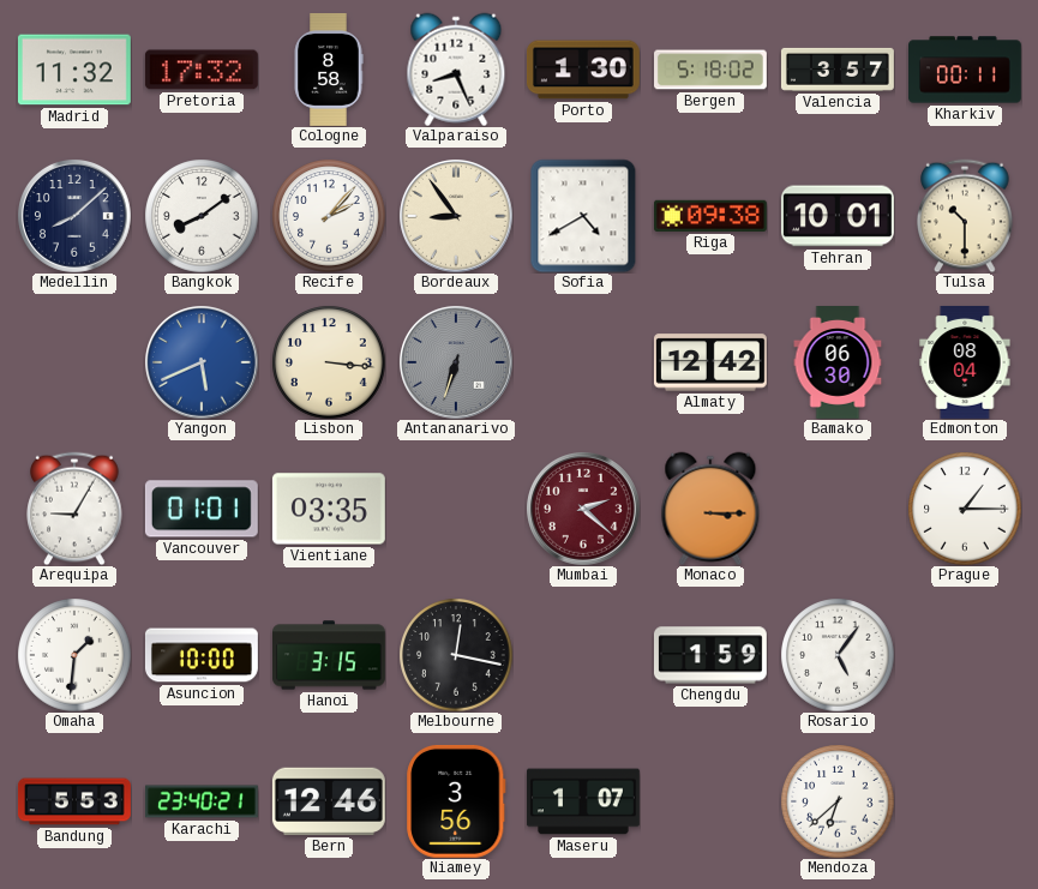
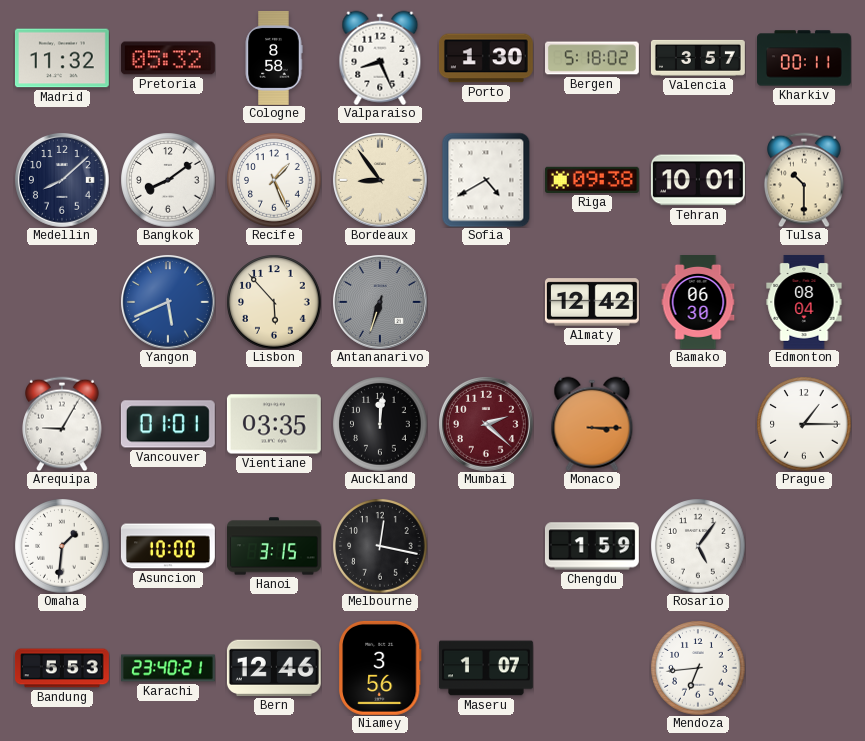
Pretoria: 17:32 -> 05:32
Recife: 2:07 -> 1:26
Lisbon: 3:16 -> 5:53
Auckland: none -> 12:01
Mendoza: 6:38 -> 6:44
